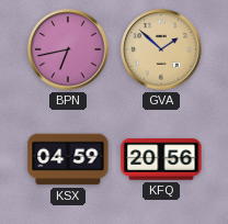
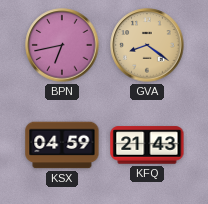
GVA: 1:52 -> 8:21
KFQ: 20:56 -> 21:43
